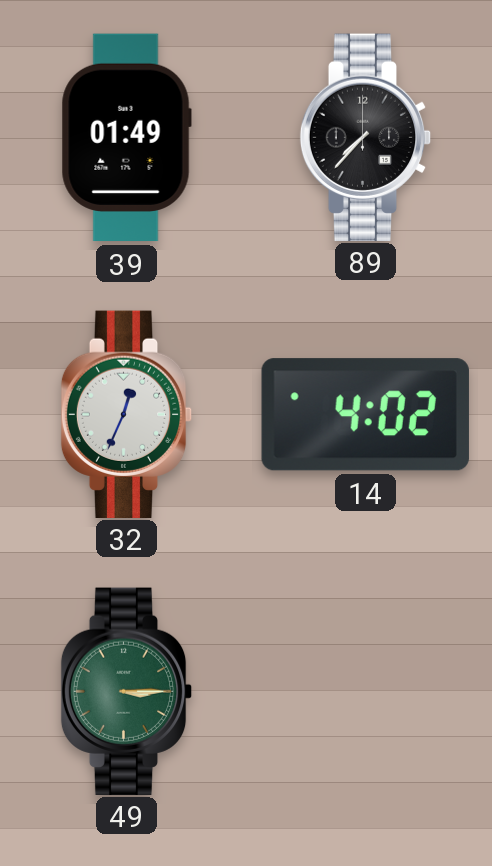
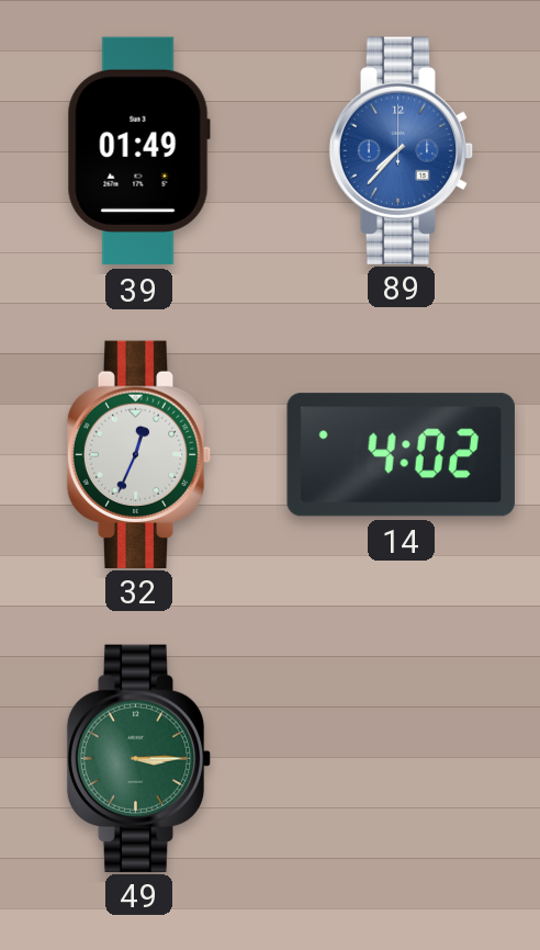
89 dial: black -> blue
